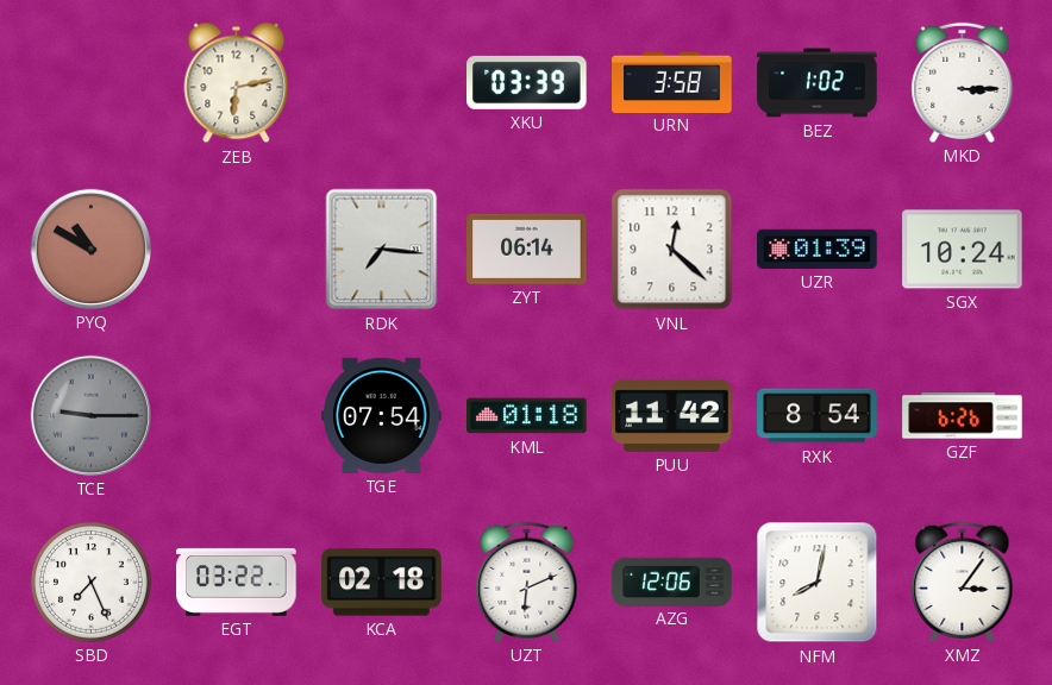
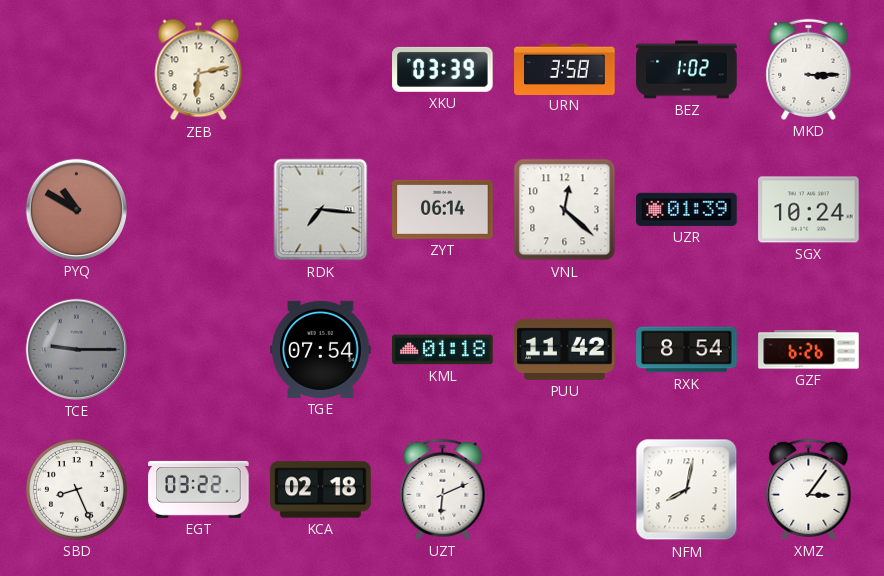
SBD: 7:26 -> 8:26
AZG: 12:06 -> none
